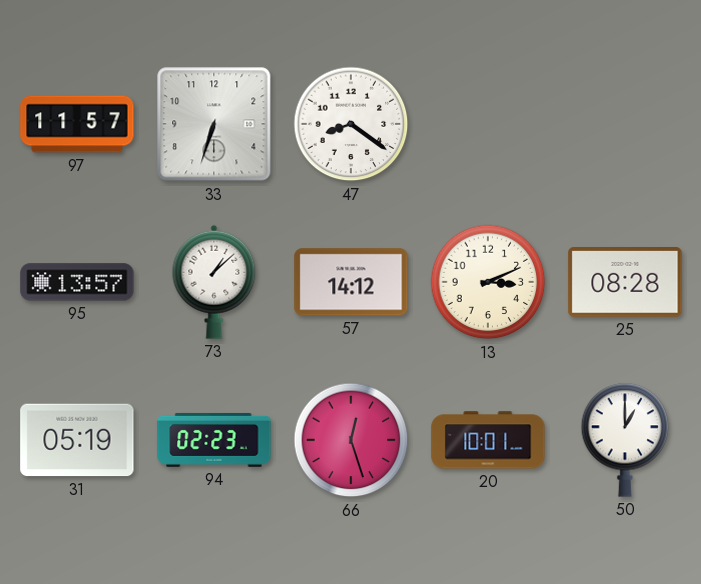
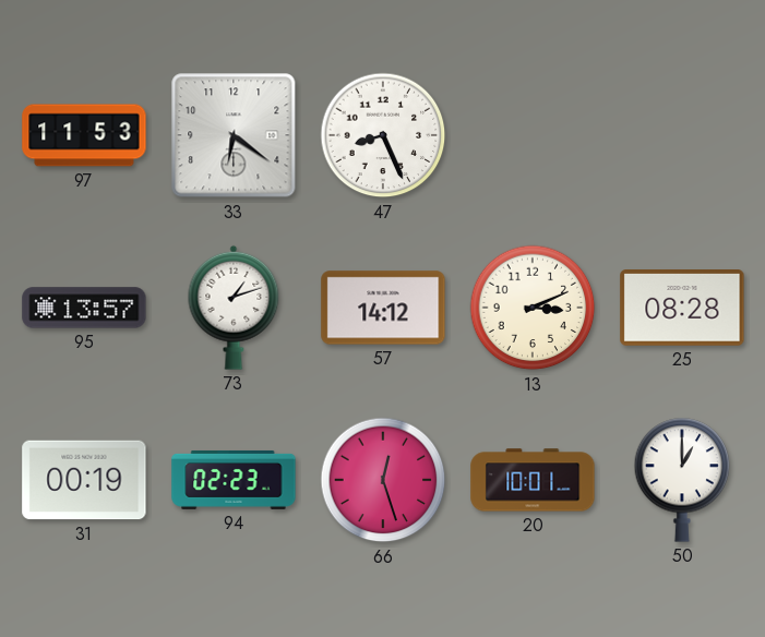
97: 11:57 -> 11:53
33: 6:33 -> 6:21
47: 8:21 -> 8:26
73: 1:08 -> 1:12
31: 05:19 -> 00:19
